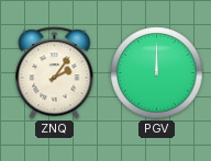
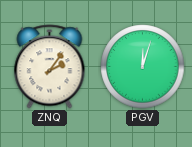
PGV: 12:00 -> 12:03
